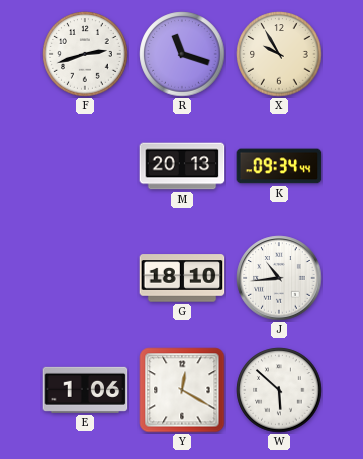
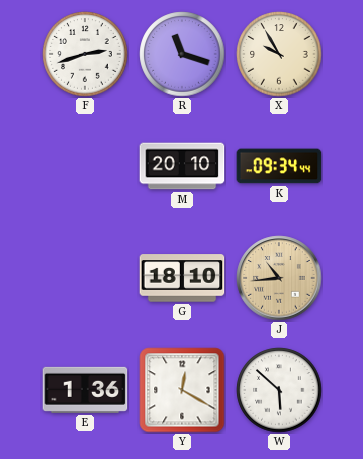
M: 20:13 -> 20:10
J dial: white -> champagne
E: 1:06 -> 1:36
